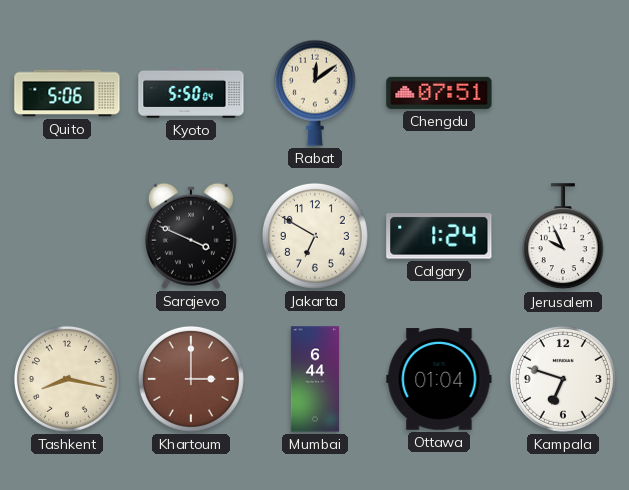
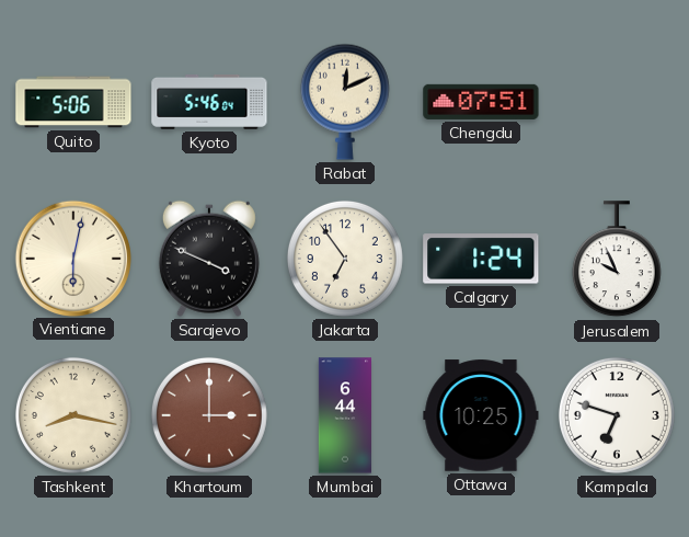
Kyoto: 5:50 -> 5:46
Rabat: 12:09 -> 12:11
Vientiane: none -> 6:02
Jakarta: 6:50 -> 6:54
Ottawa: 01:04 -> 10:25
